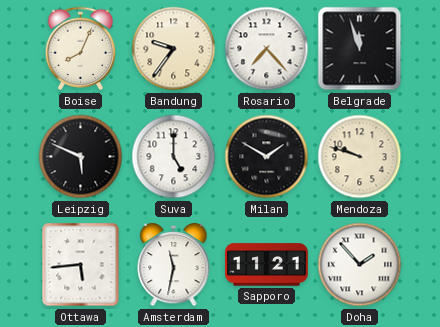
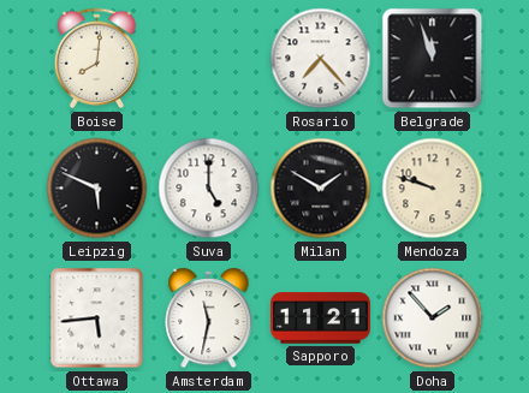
Boise: 8:04 -> 8:01
Bandung: 9:36 -> none
